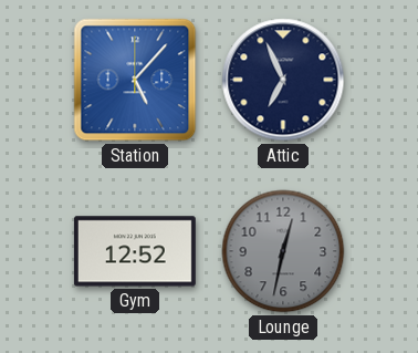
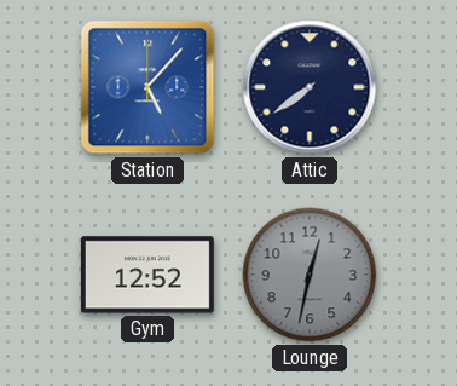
Attic: 6:56 -> 7:39
